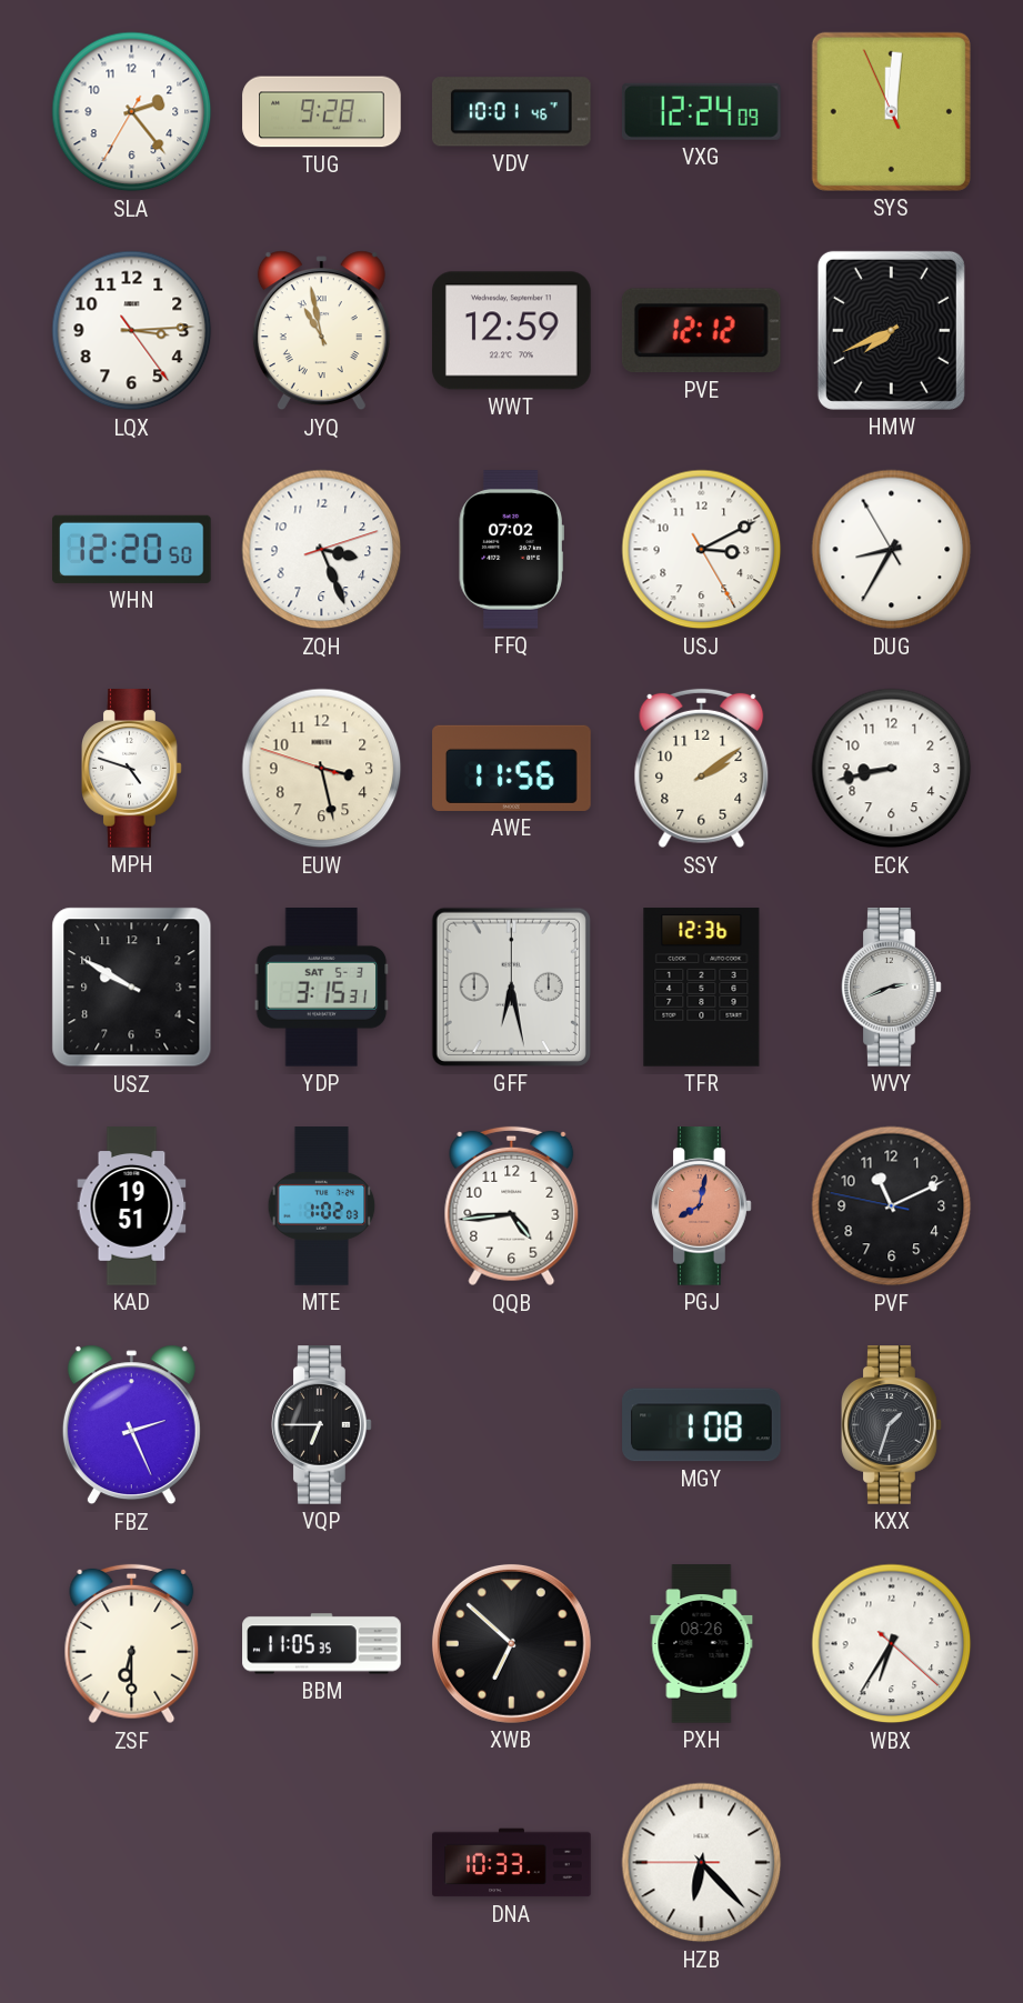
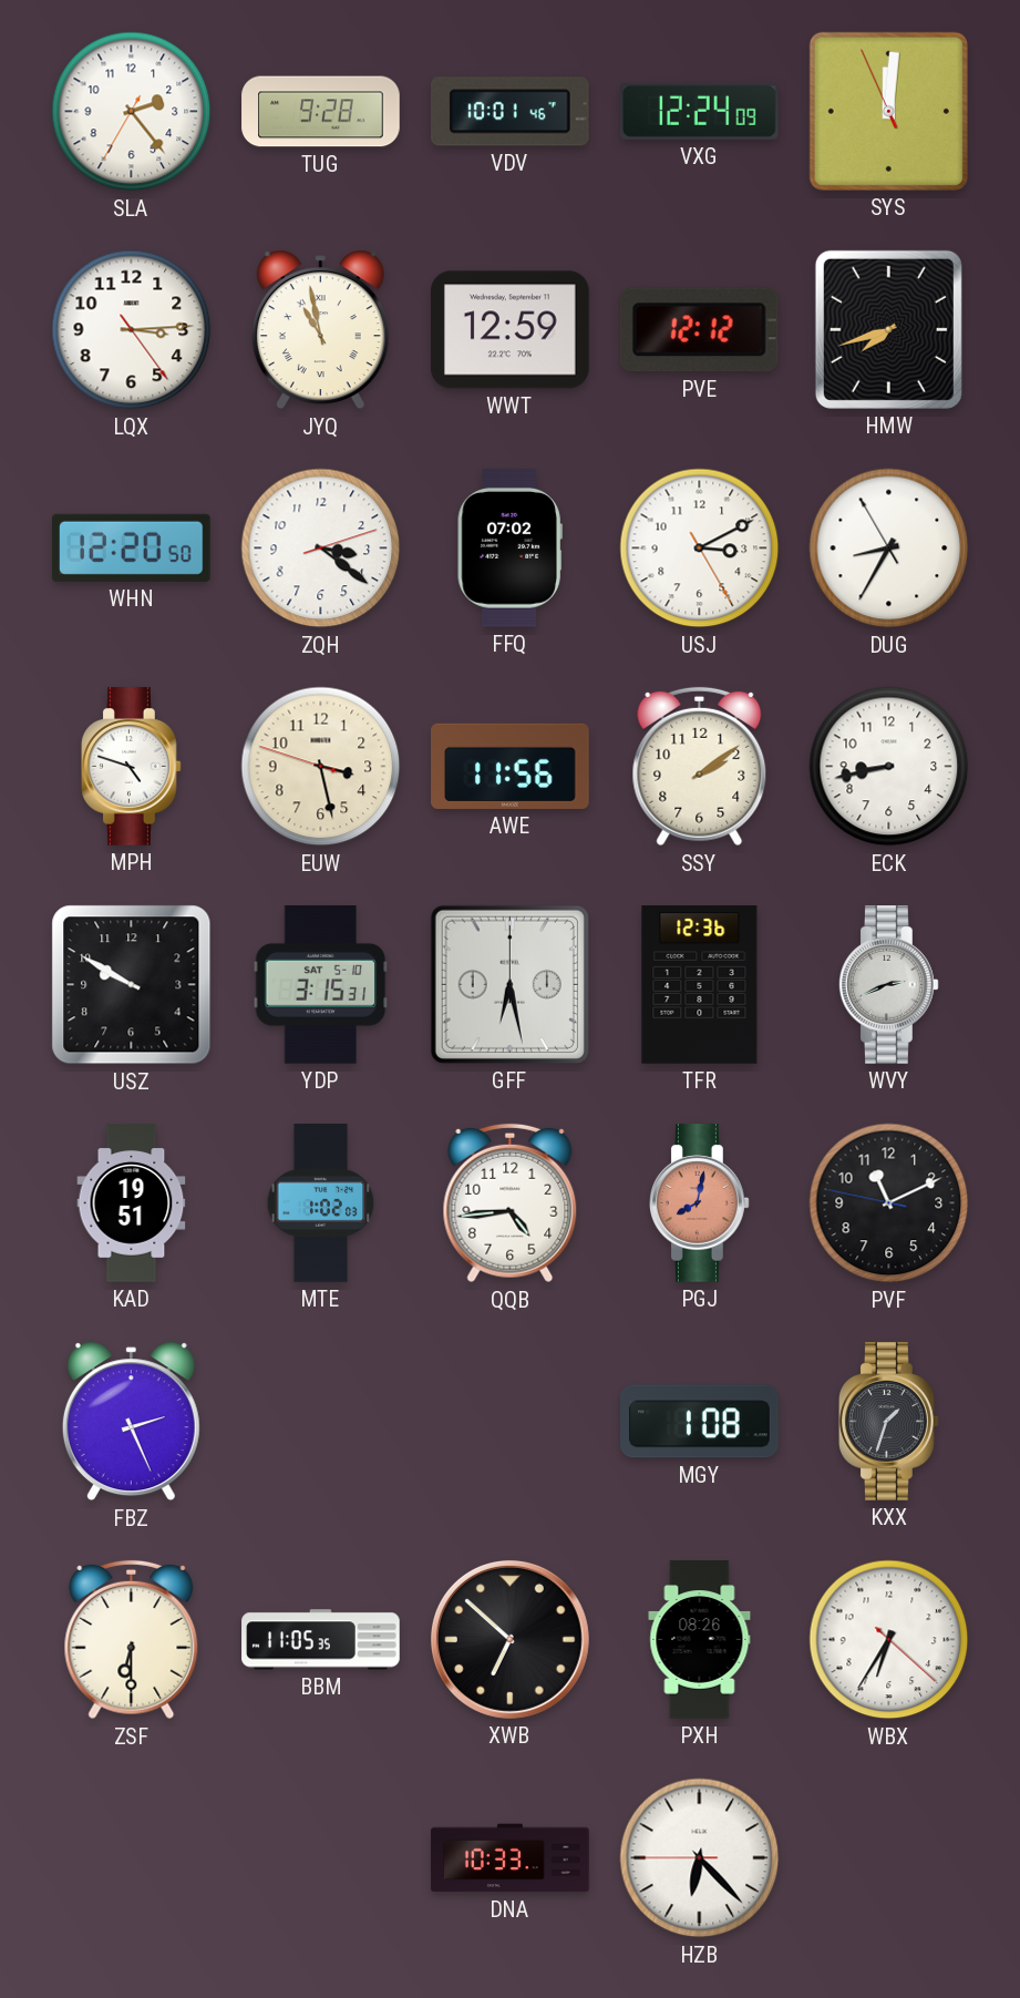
HMW: 7:41 -> 7:42
ZQH: 3:26 -> 3:21
YDP date: SAT 5-3 -> SAT 5-10
VQP: 6:45 -> none
